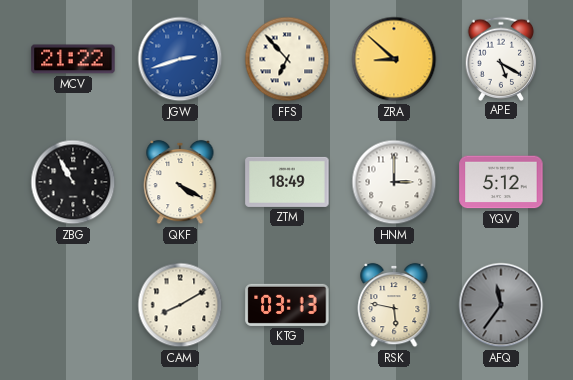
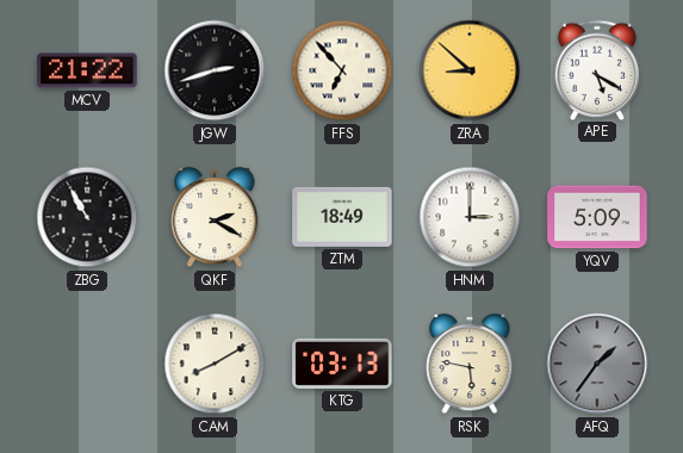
JGW dial: blue -> black
QKF: 4:20 -> 2:20
YQV: 5:12 -> 5:09
AFQ: 11:36 -> 1:36
